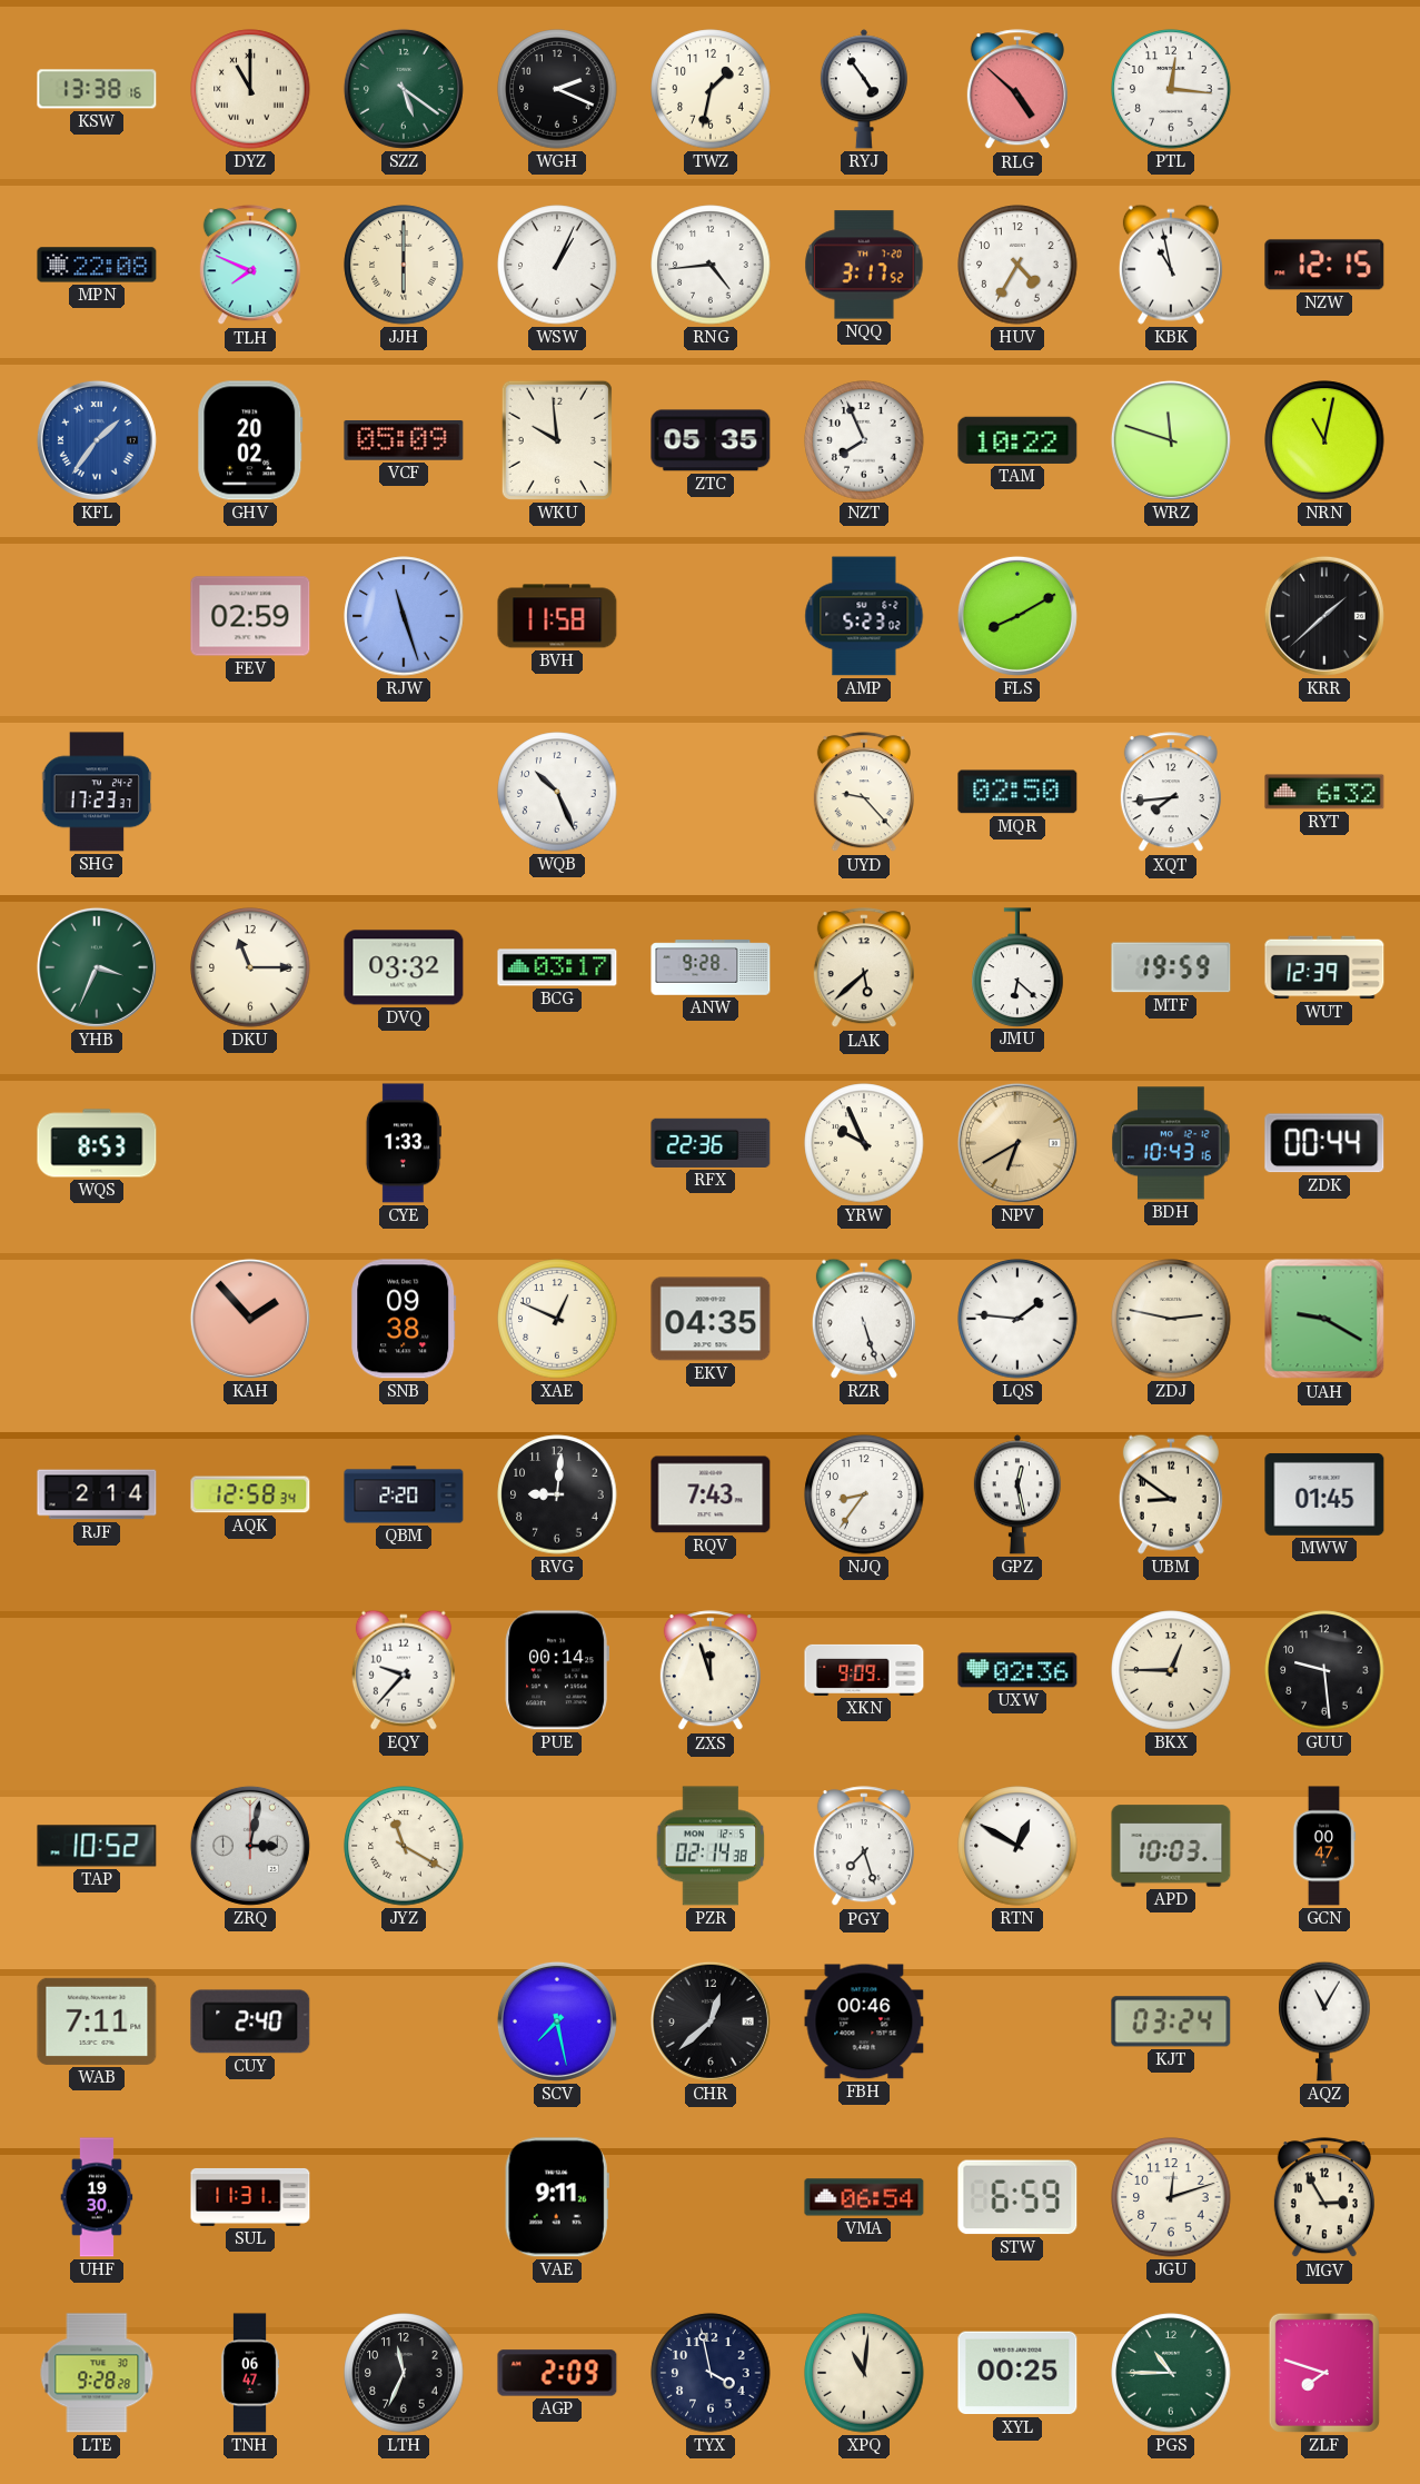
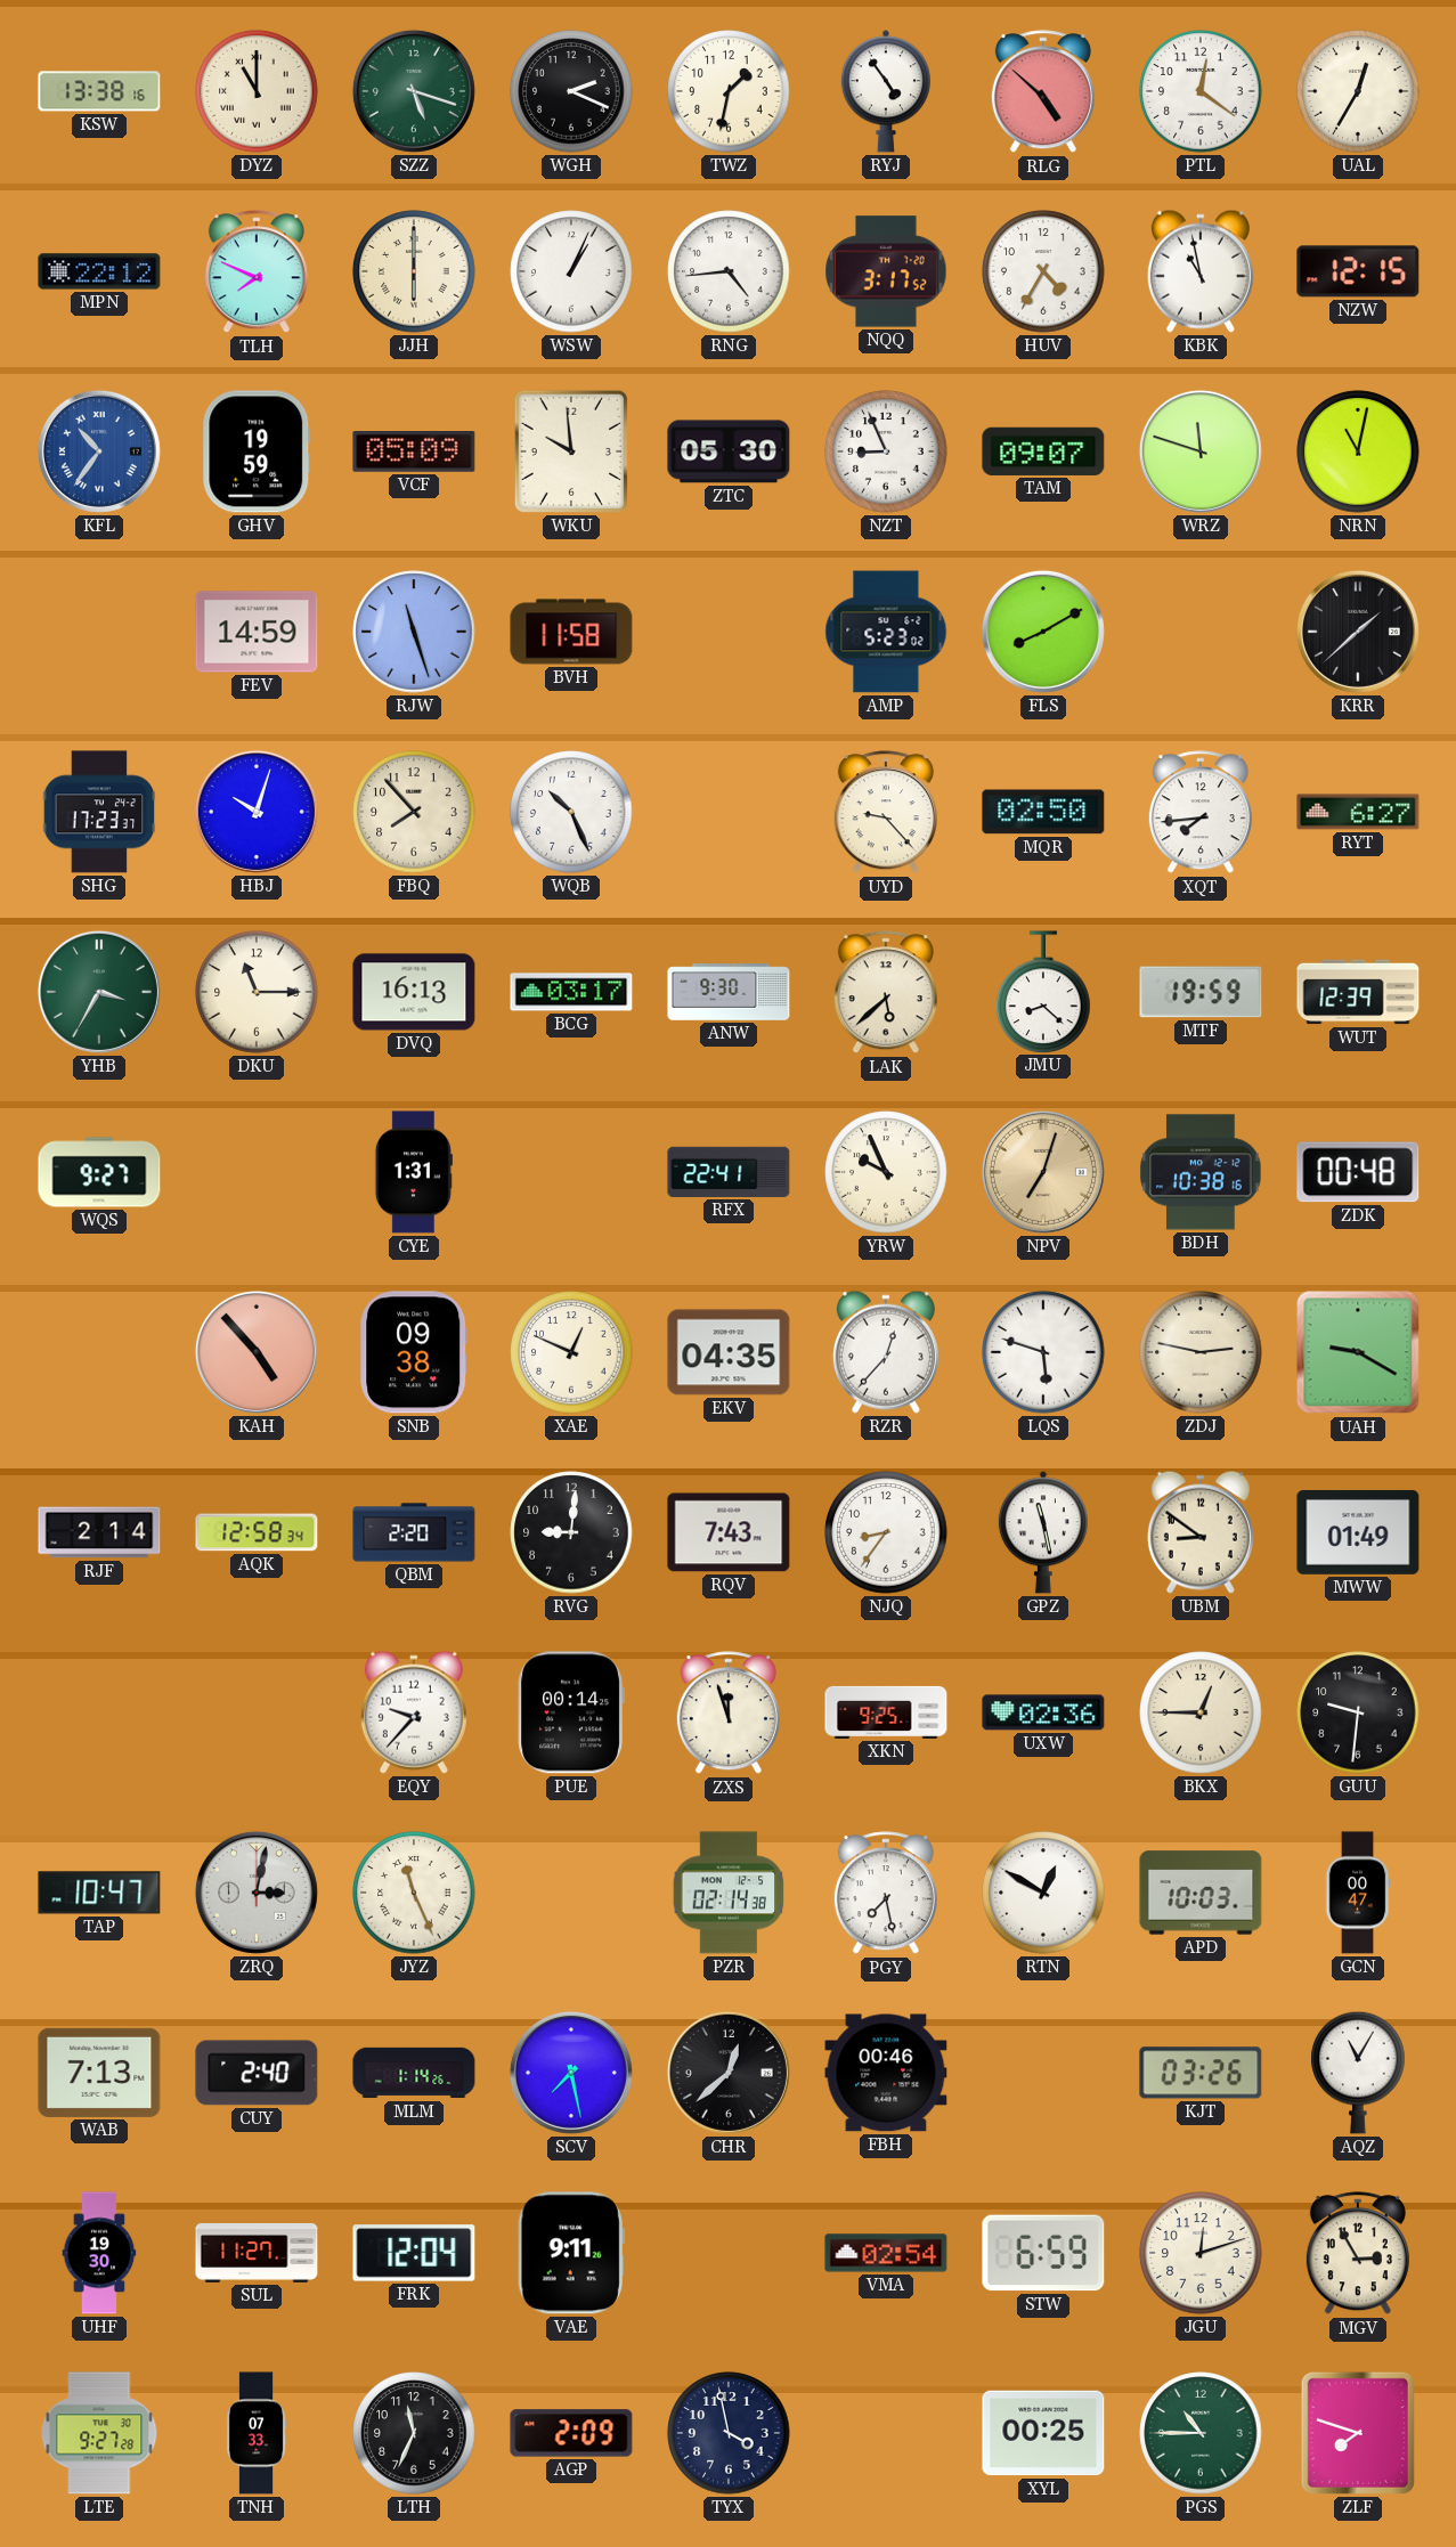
SZZ: 5:21 -> 5:18
PTL: 12:16 -> 12:21
UAL: none -> 12:35
MPN: 22:08 -> 22:12
KFL: 1:36 -> 10:36
GHV: 20:02 -> 19:59
ZTC: 05:35 -> 05:30
NZT: 7:56 -> 8:56
TAM: 10:22 -> 09:07
FEV: 02:59 -> 14:59
HBJ: none -> 10:03
FBQ: none -> 7:53
RYT: 6:32 -> 6:27
YHB: 3:34 -> 3:35
DVQ: 03:32 -> 16:13
ANW: 9:28 -> 9:30
JMU: 6:22 -> 8:22
WQS: 8:53 -> 9:27
CYE: 1:33 -> 1:31
RFX: 22:36 -> 22:41
NPV: 6:40 -> 7:03
BDH: 10:43 -> 10:38
ZDK: 00:44 -> 00:48
KAH: 1:53 -> 4:53
RZR: 5:27 -> 12:37
LQS: 1:46 -> 5:48
GPZ: 12:28 -> 11:28
MWW: 01:45 -> 01:49
XKN: 9:09 -> 9:25
GUU: 9:29 -> 9:31
TAP: 10:52 -> 10:47
JYZ: 11:20 -> 11:26
PGY: 7:27 -> 7:28
WAB: 7:11 -> 7:13
MLM: none -> 1:14
KJT: 03:24 -> 03:26
SUL: 11:31 -> 11:27
FRK: none -> 12:04
VMA: 06:54 -> 02:54
LTE: 9:28 -> 9:27
TNH: 06:47 -> 07:33
XPQ: 11:01 -> none
